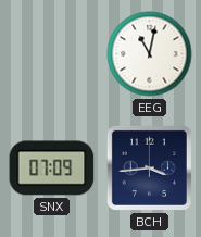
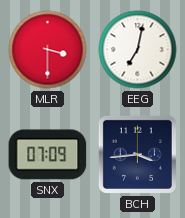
MLR: none -> 3:30
EEG: 11:02 -> 7:02
